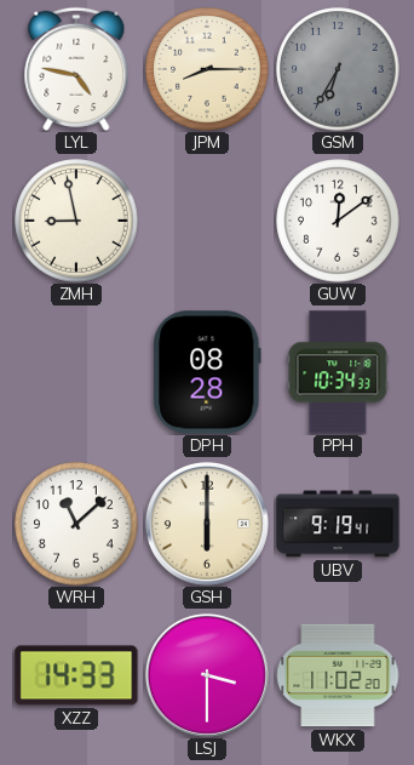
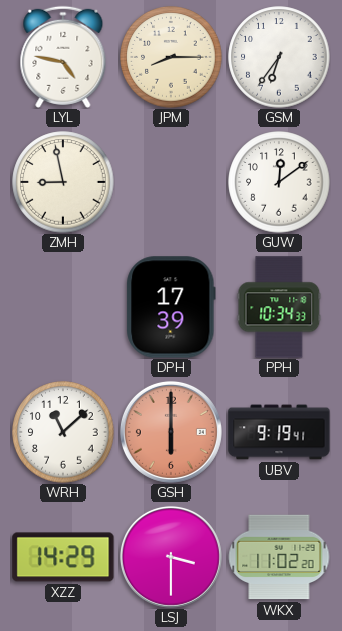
GSM: 6:35 -> 6:36
GSM dial: grey -> white
DPH: 08:28 -> 17:39
GSH dial: cream -> salmon
XZZ: 14:33 -> 14:29
